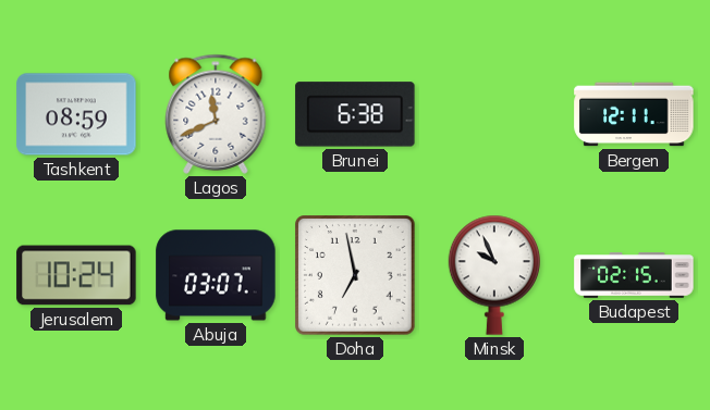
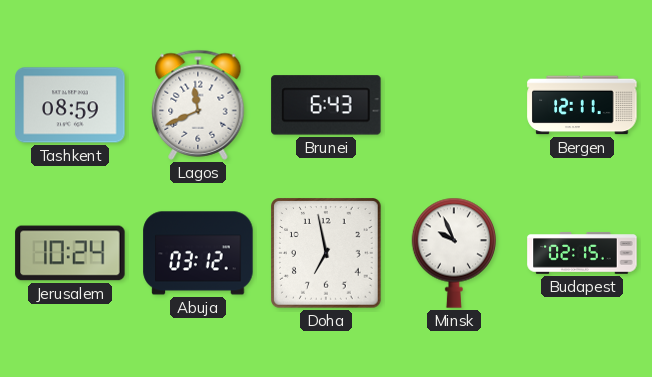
Brunei: 6:38 -> 6:43
Abuja: 03:07 -> 03:12
